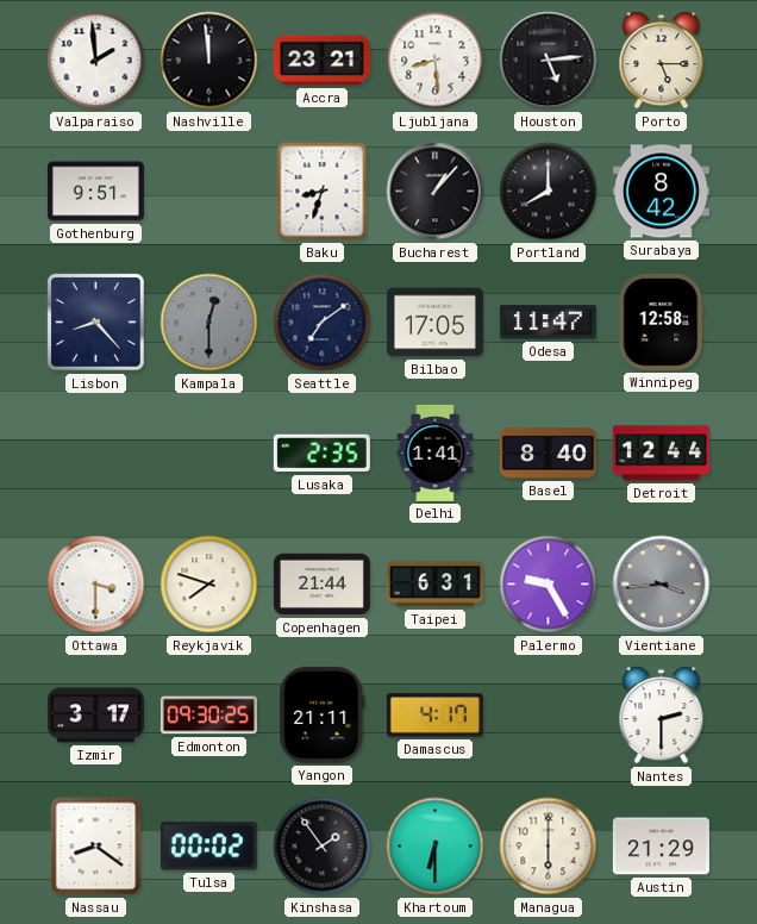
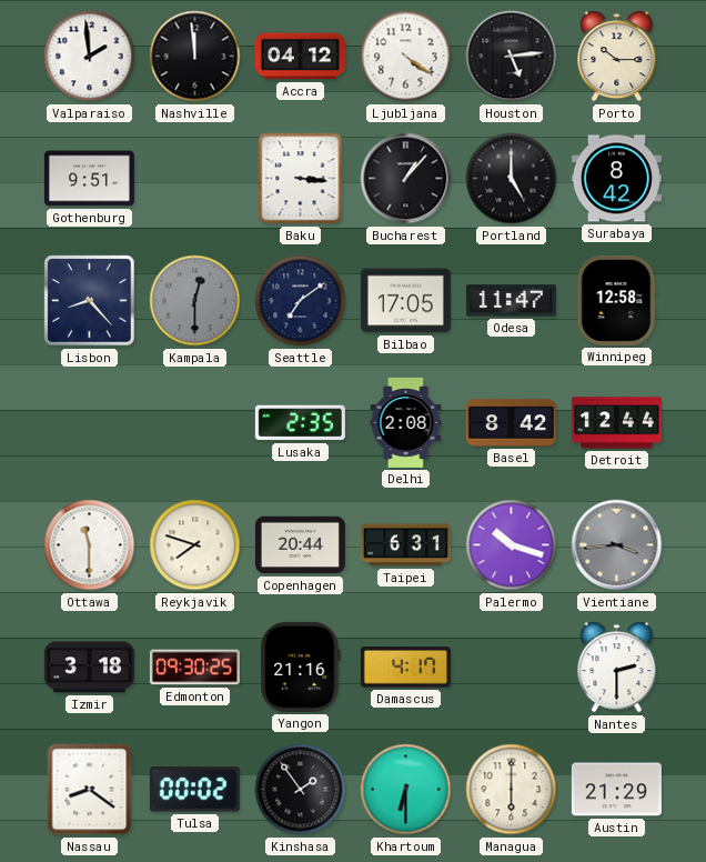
Accra: 23:21 -> 04:12
Ljubljana: 8:29 -> 4:21
Porto: 5:15 -> 10:15
Baku: 8:33 -> 3:16
Portland: 8:00 -> 5:00
Delhi: 1:41 -> 2:08
Basel: 8:40 -> 8:42
Ottawa: 3:30 -> 11:30
Copenhagen: 21:44 -> 20:44
Palermo: 9:25 -> 10:18
Izmir: 3:17 -> 3:18
Yangon: 21:11 -> 21:16
